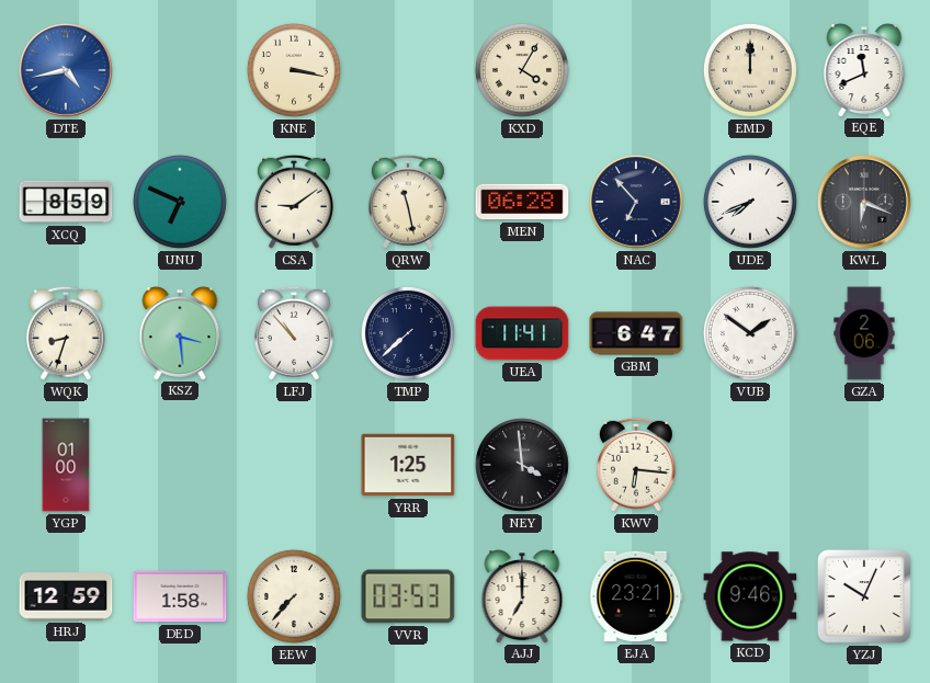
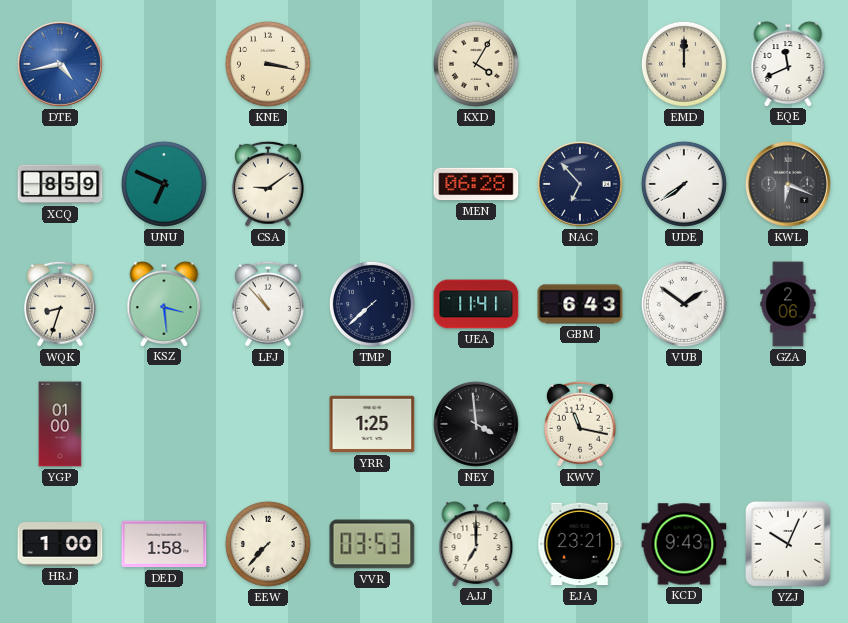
QRW: 11:28 -> none
UDE: 7:41 -> 7:39
GBM: 6:47 -> 6:43
KWV: 6:16 -> 11:17
HRJ: 12:59 -> 1:00
KCD: 9:46 -> 9:43
